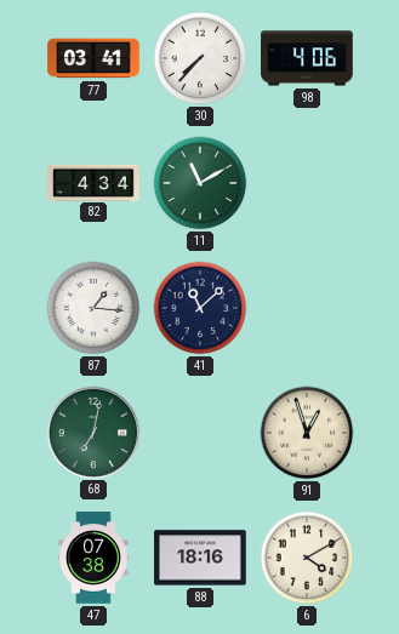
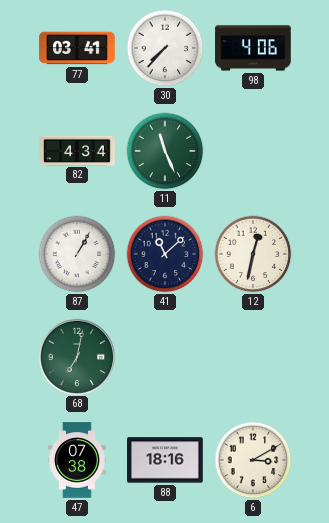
11: 11:10 -> 11:26
87: 1:16 -> 1:05
12: none -> 12:32
91: 12:57 -> none
6: 4:10 -> 3:10
